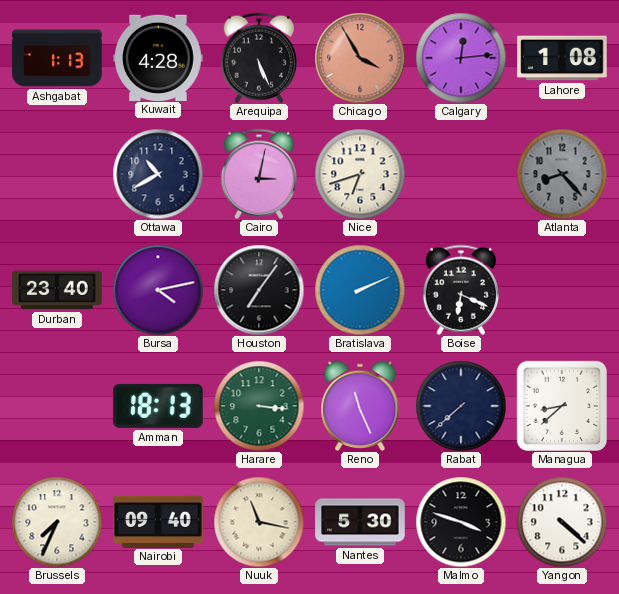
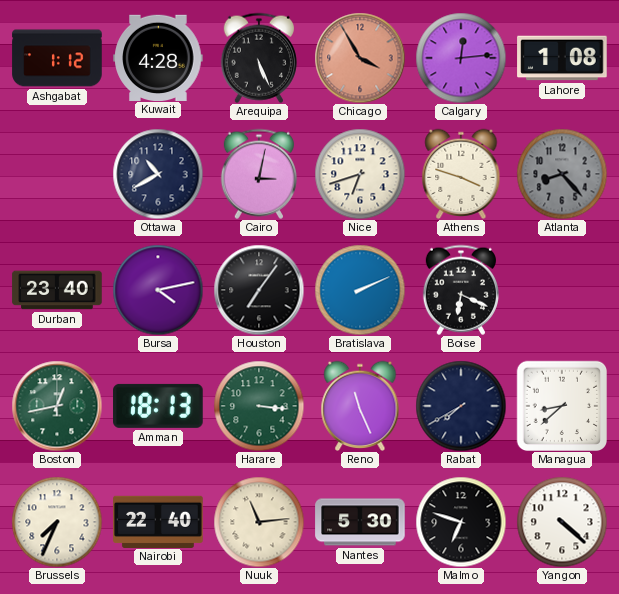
Ashgabat: 1:13 -> 1:12
Athens: none -> 3:48
Boston: none -> 12:43
Rabat: 7:38 -> 7:40
Nairobi: 09:40 -> 22:40
Nuuk: 11:17 -> 11:14
Malmo: 3:48 -> 6:48
